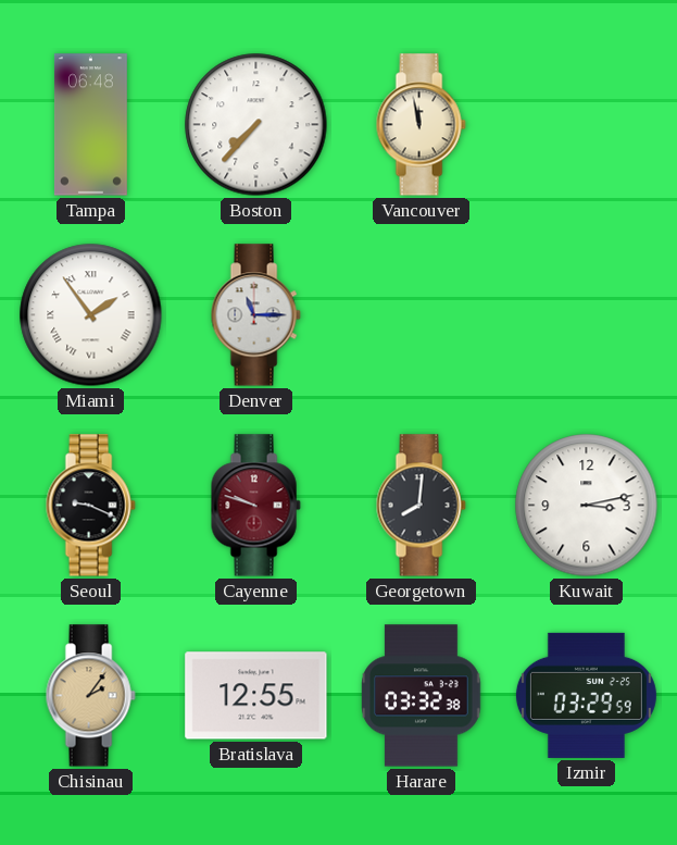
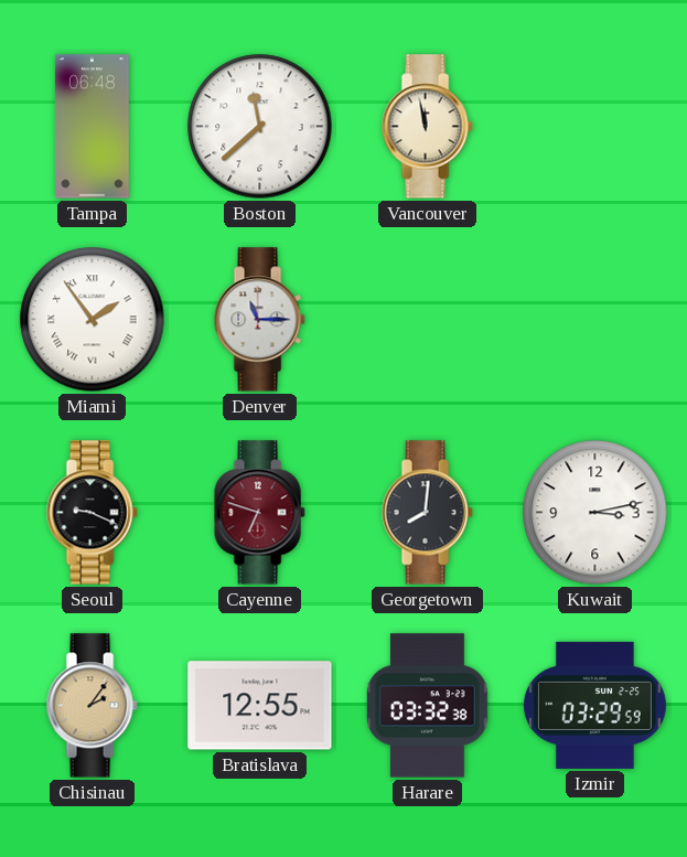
Boston: 7:37 -> 11:38
Cayenne: 9:48 -> 6:48
